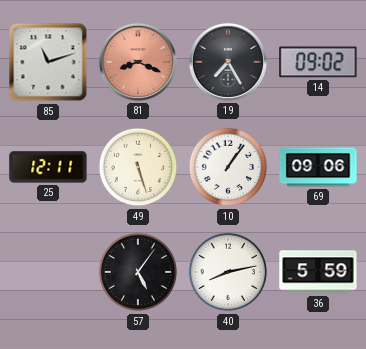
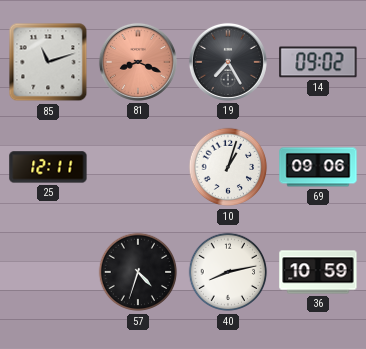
49: 5:27 -> none
10: 1:06 -> 1:03
57: 5:06 -> 4:33
36: 5:59 -> 10:59
